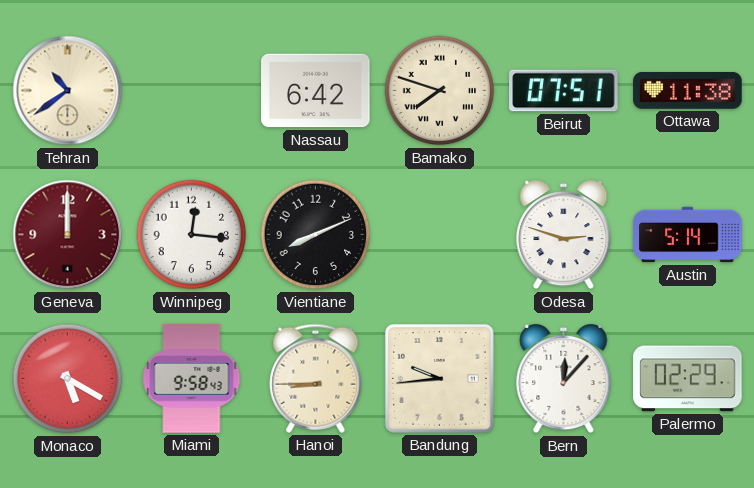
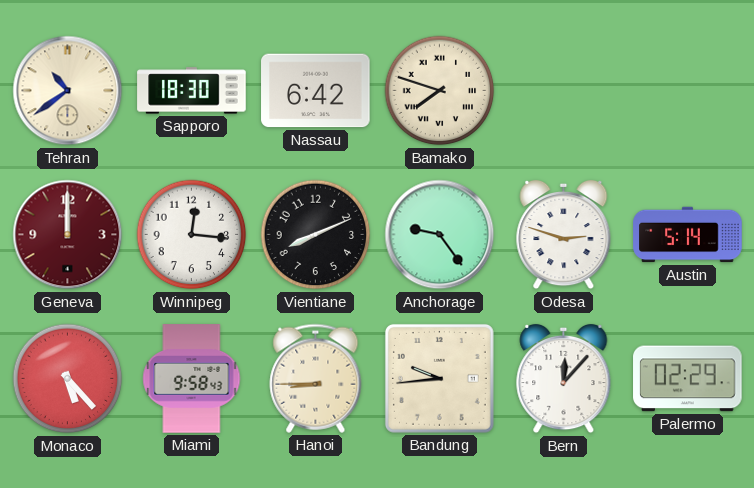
Sapporo: none -> 18:30
Beirut: 07:51 -> none
Ottawa: 11:38 -> none
Anchorage: none -> 9:24
Monaco: 5:20 -> 5:23
